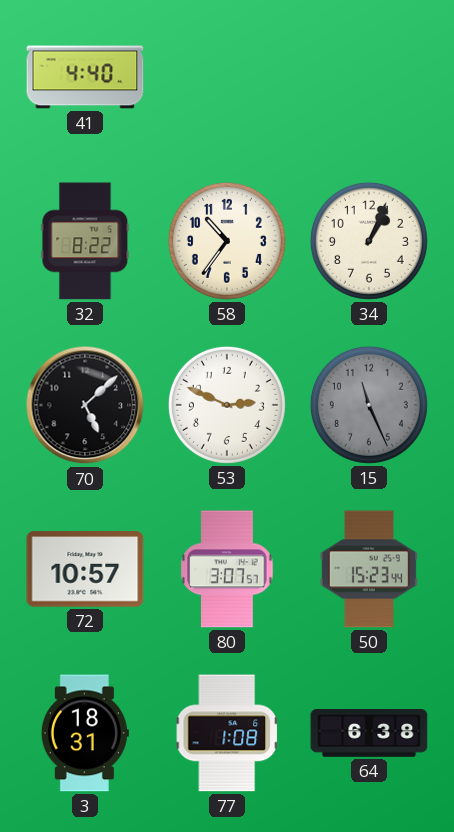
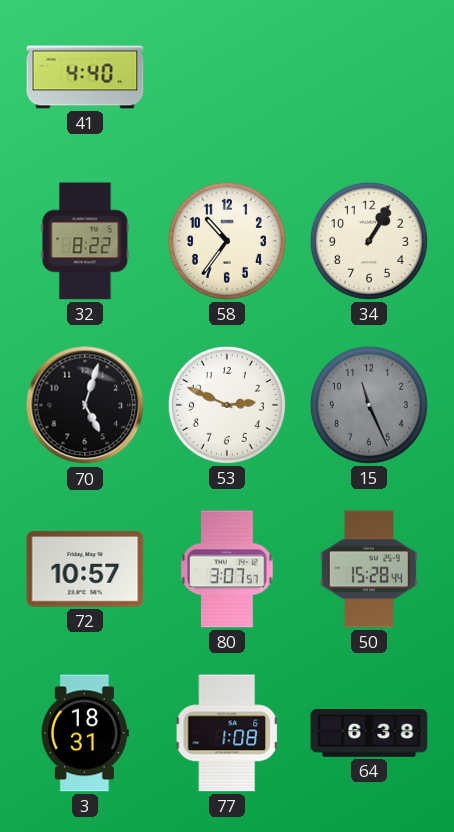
34: 1:04 -> 1:05
70: 5:08 -> 5:03
50: 15:23 -> 15:28
